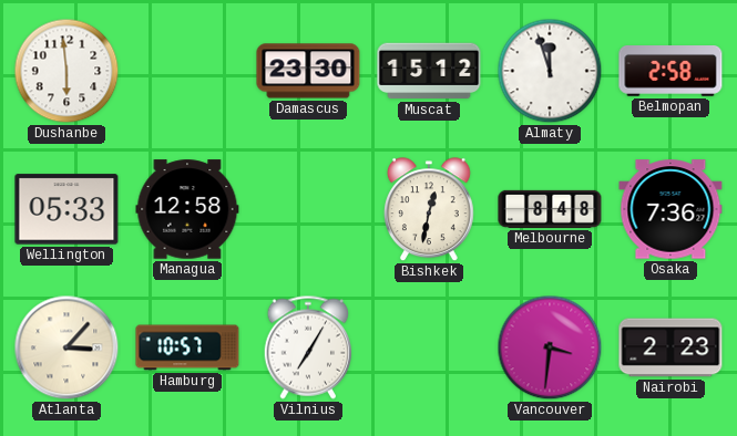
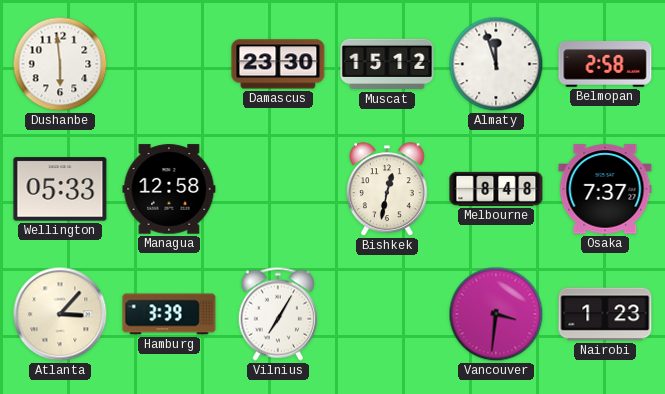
Osaka: 7:36 -> 7:37
Hamburg: 10:57 -> 3:39
Nairobi: 2:23 -> 1:23
